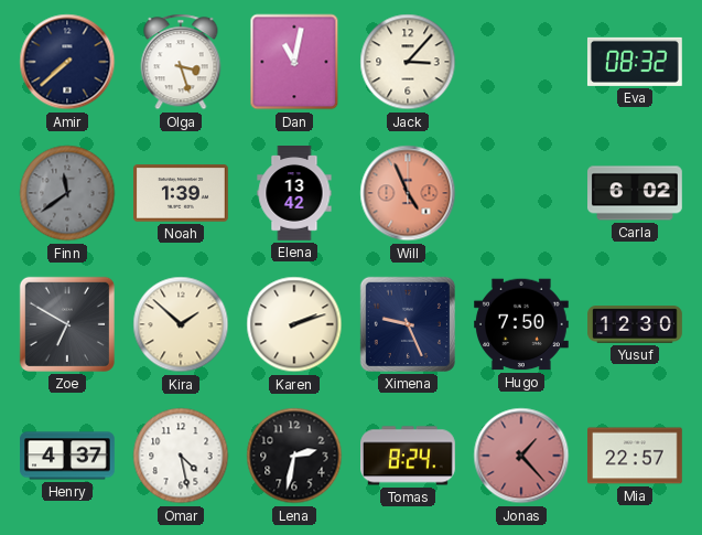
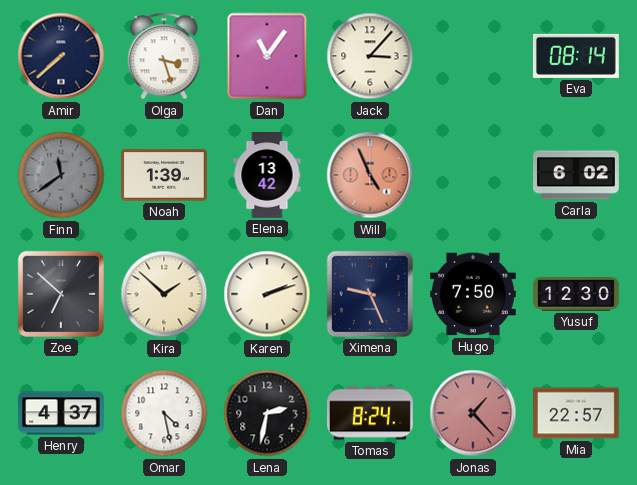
Dan: 11:02 -> 11:06
Eva: 08:32 -> 08:14
Zoe: 6:50 -> 6:52
